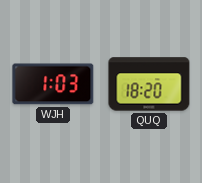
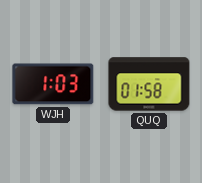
QUQ: 18:20 -> 01:58
